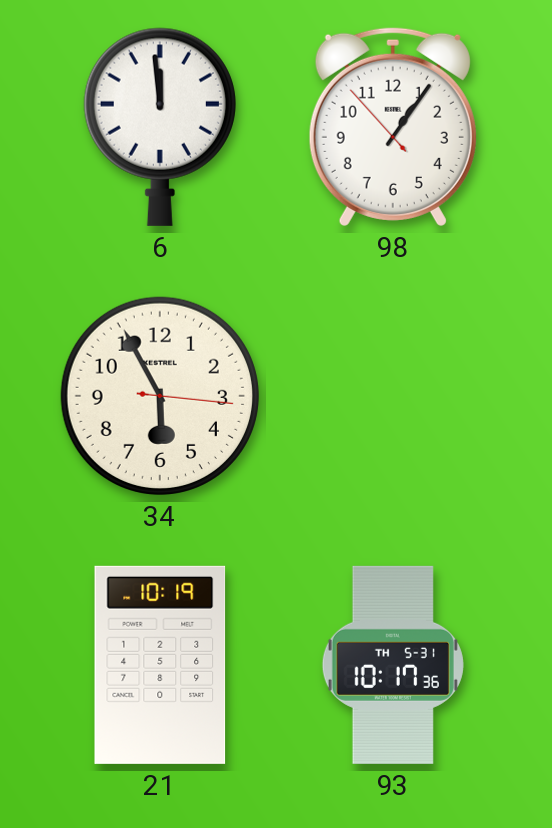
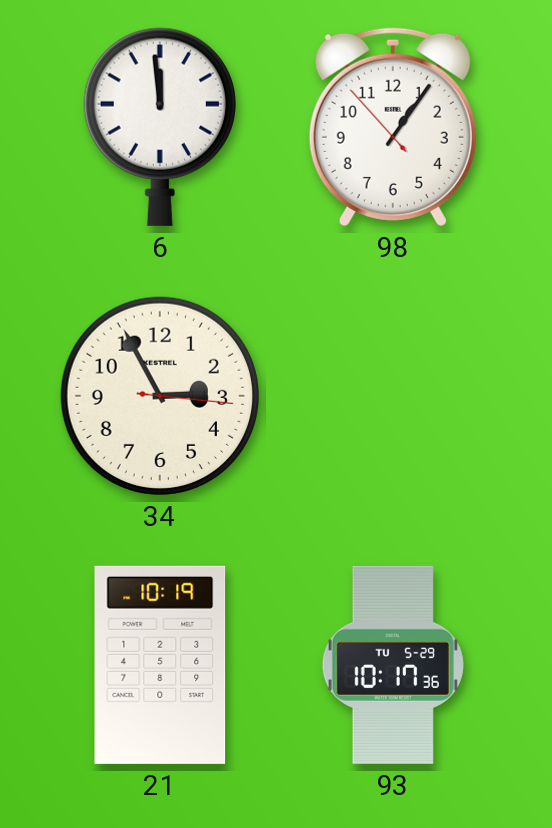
34: 5:55 -> 2:55
93 date: TH 5-31 -> TU 5-29
